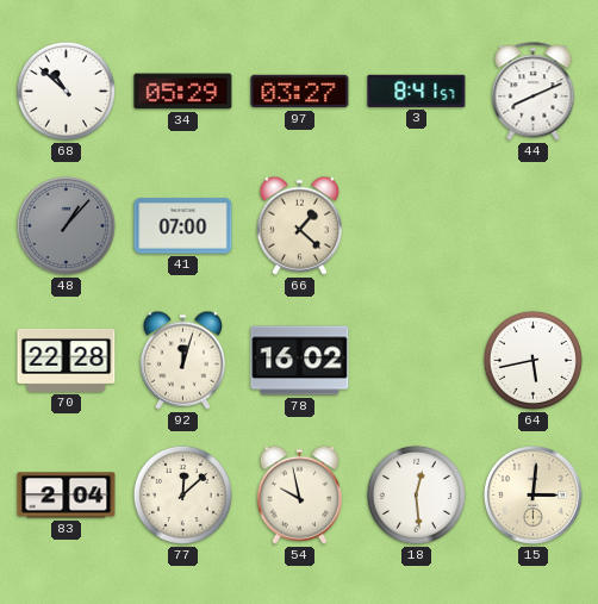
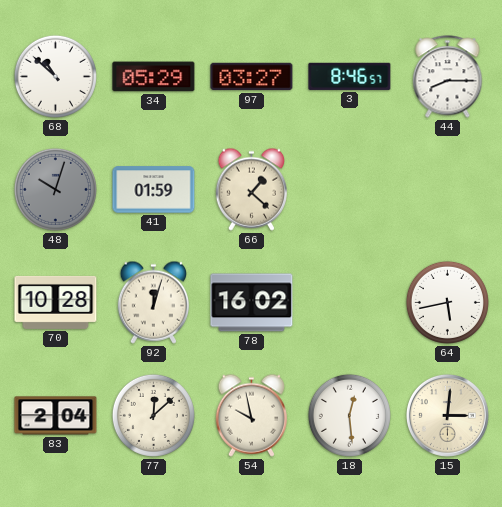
3: 8:41 -> 8:46
44: 8:11 -> 8:15
48: 1:07 -> 10:03
41: 07:00 -> 01:59
70: 22:28 -> 10:28
